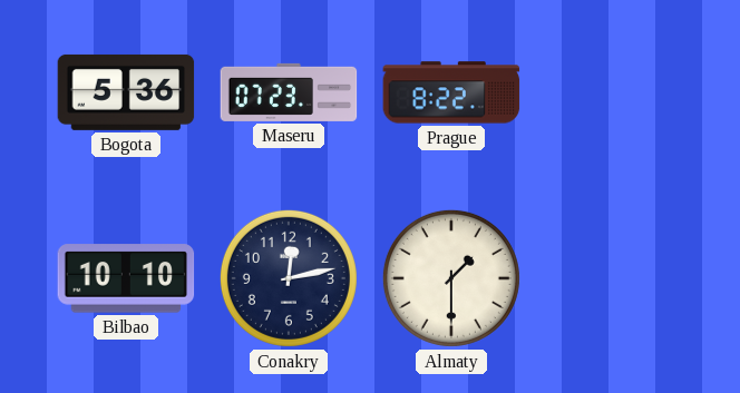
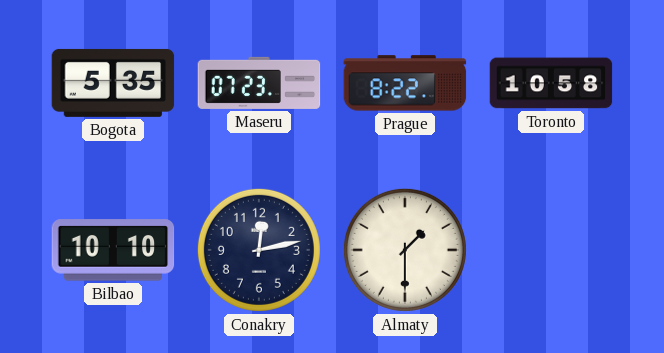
Bogota: 5:36 -> 5:35
Toronto: none -> 10:58
